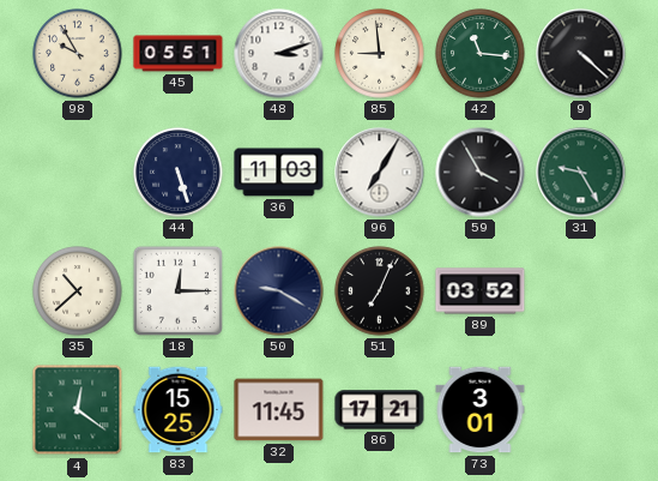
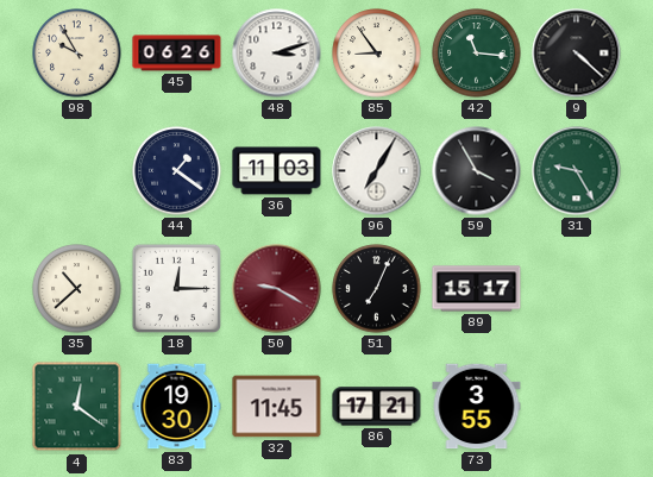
45: 05:51 -> 06:26
85: 8:59 -> 8:54
44: 5:27 -> 1:21
50 dial: navy -> burgundy
89: 03:52 -> 15:17
83: 15:25 -> 19:30
73: 3:01 -> 3:55
